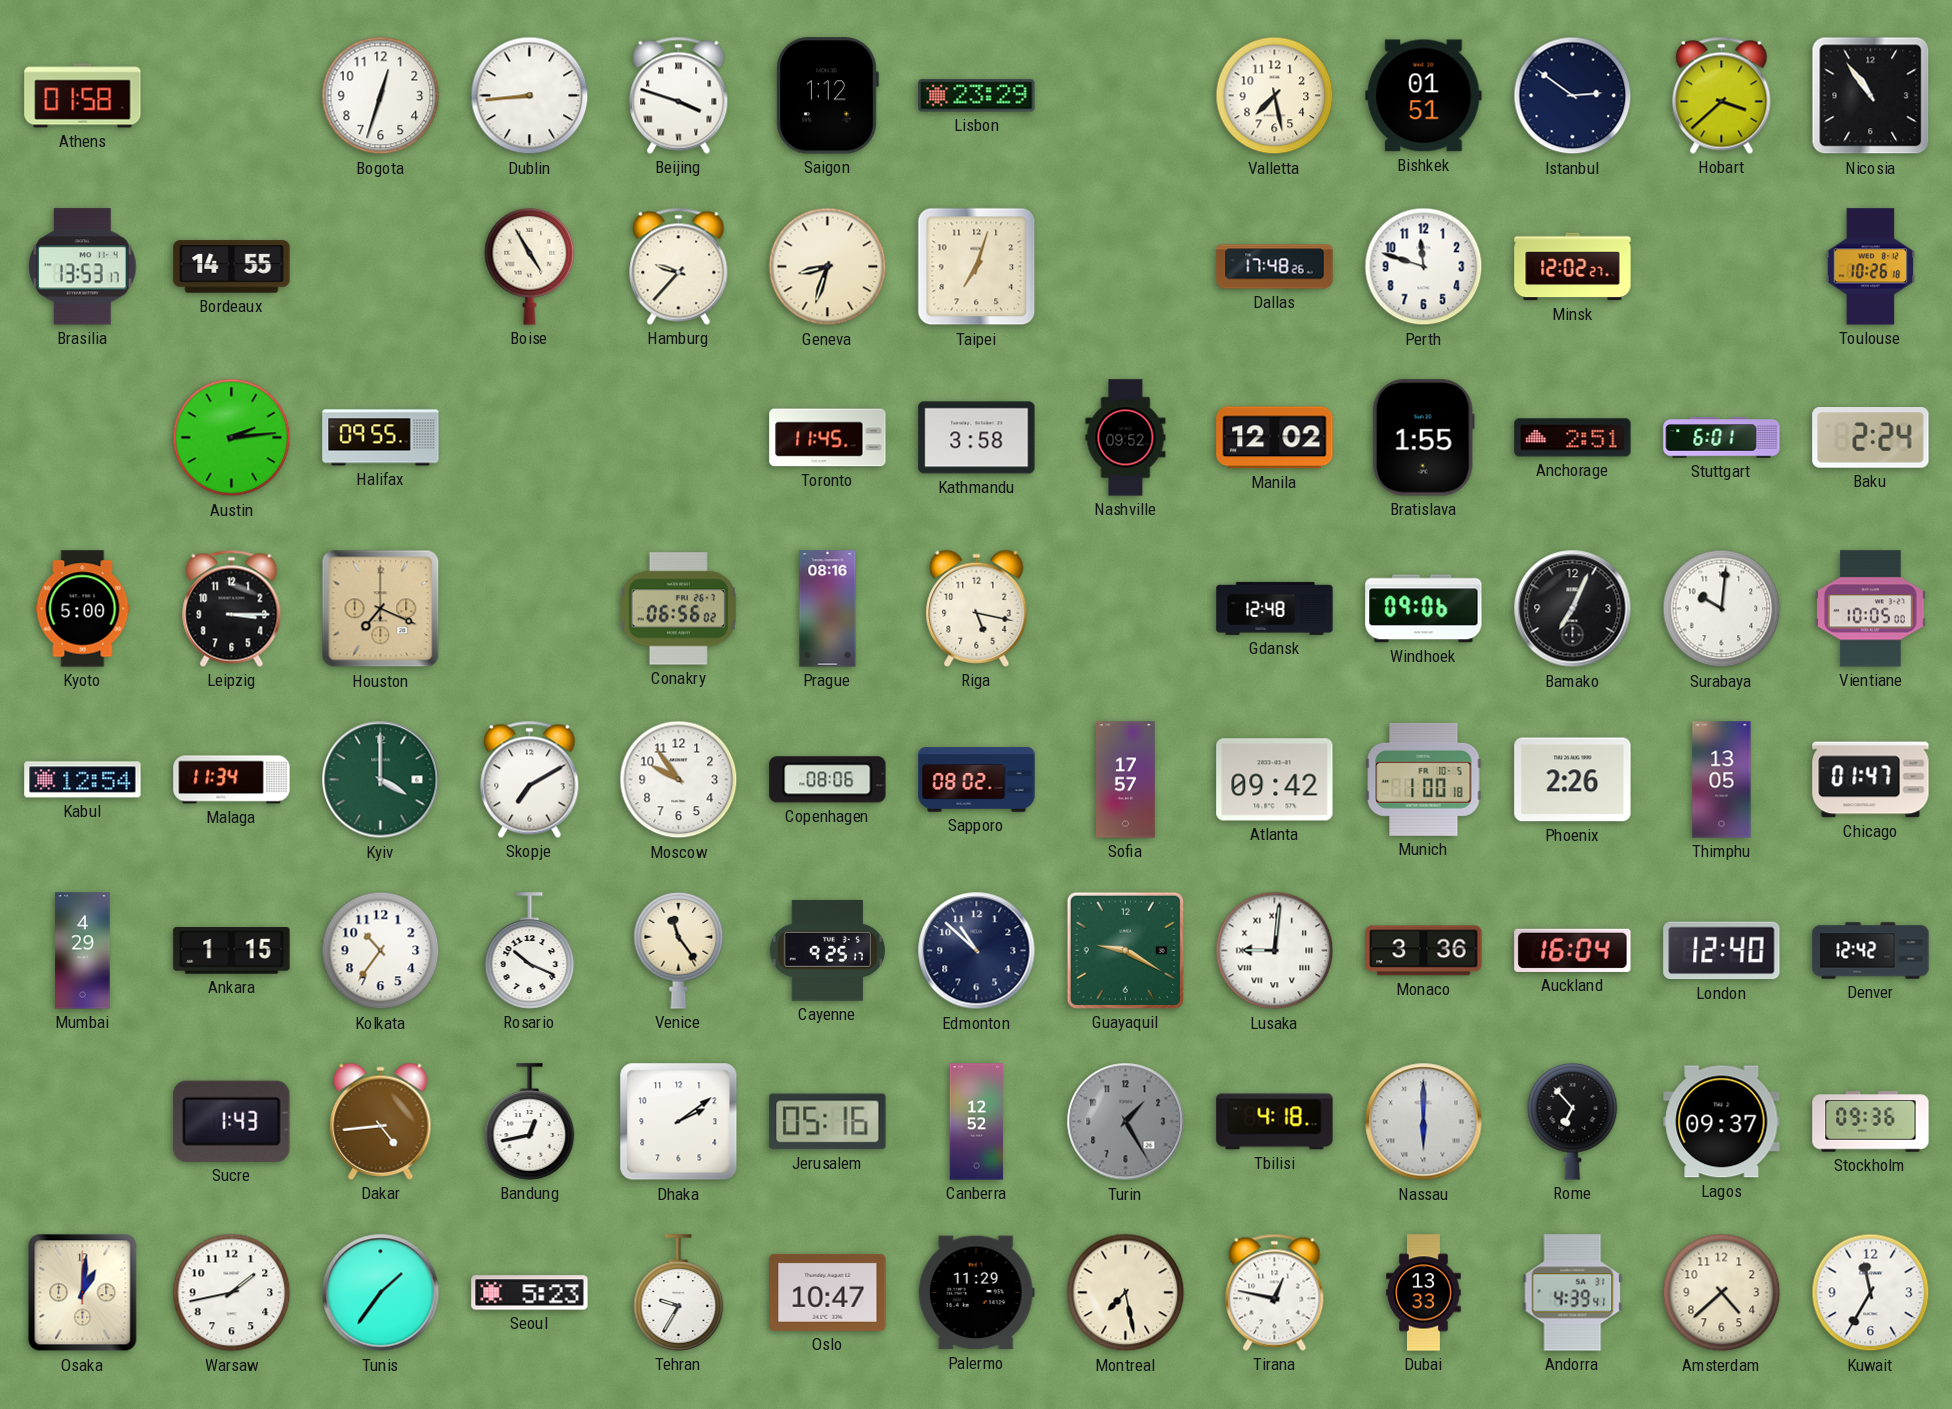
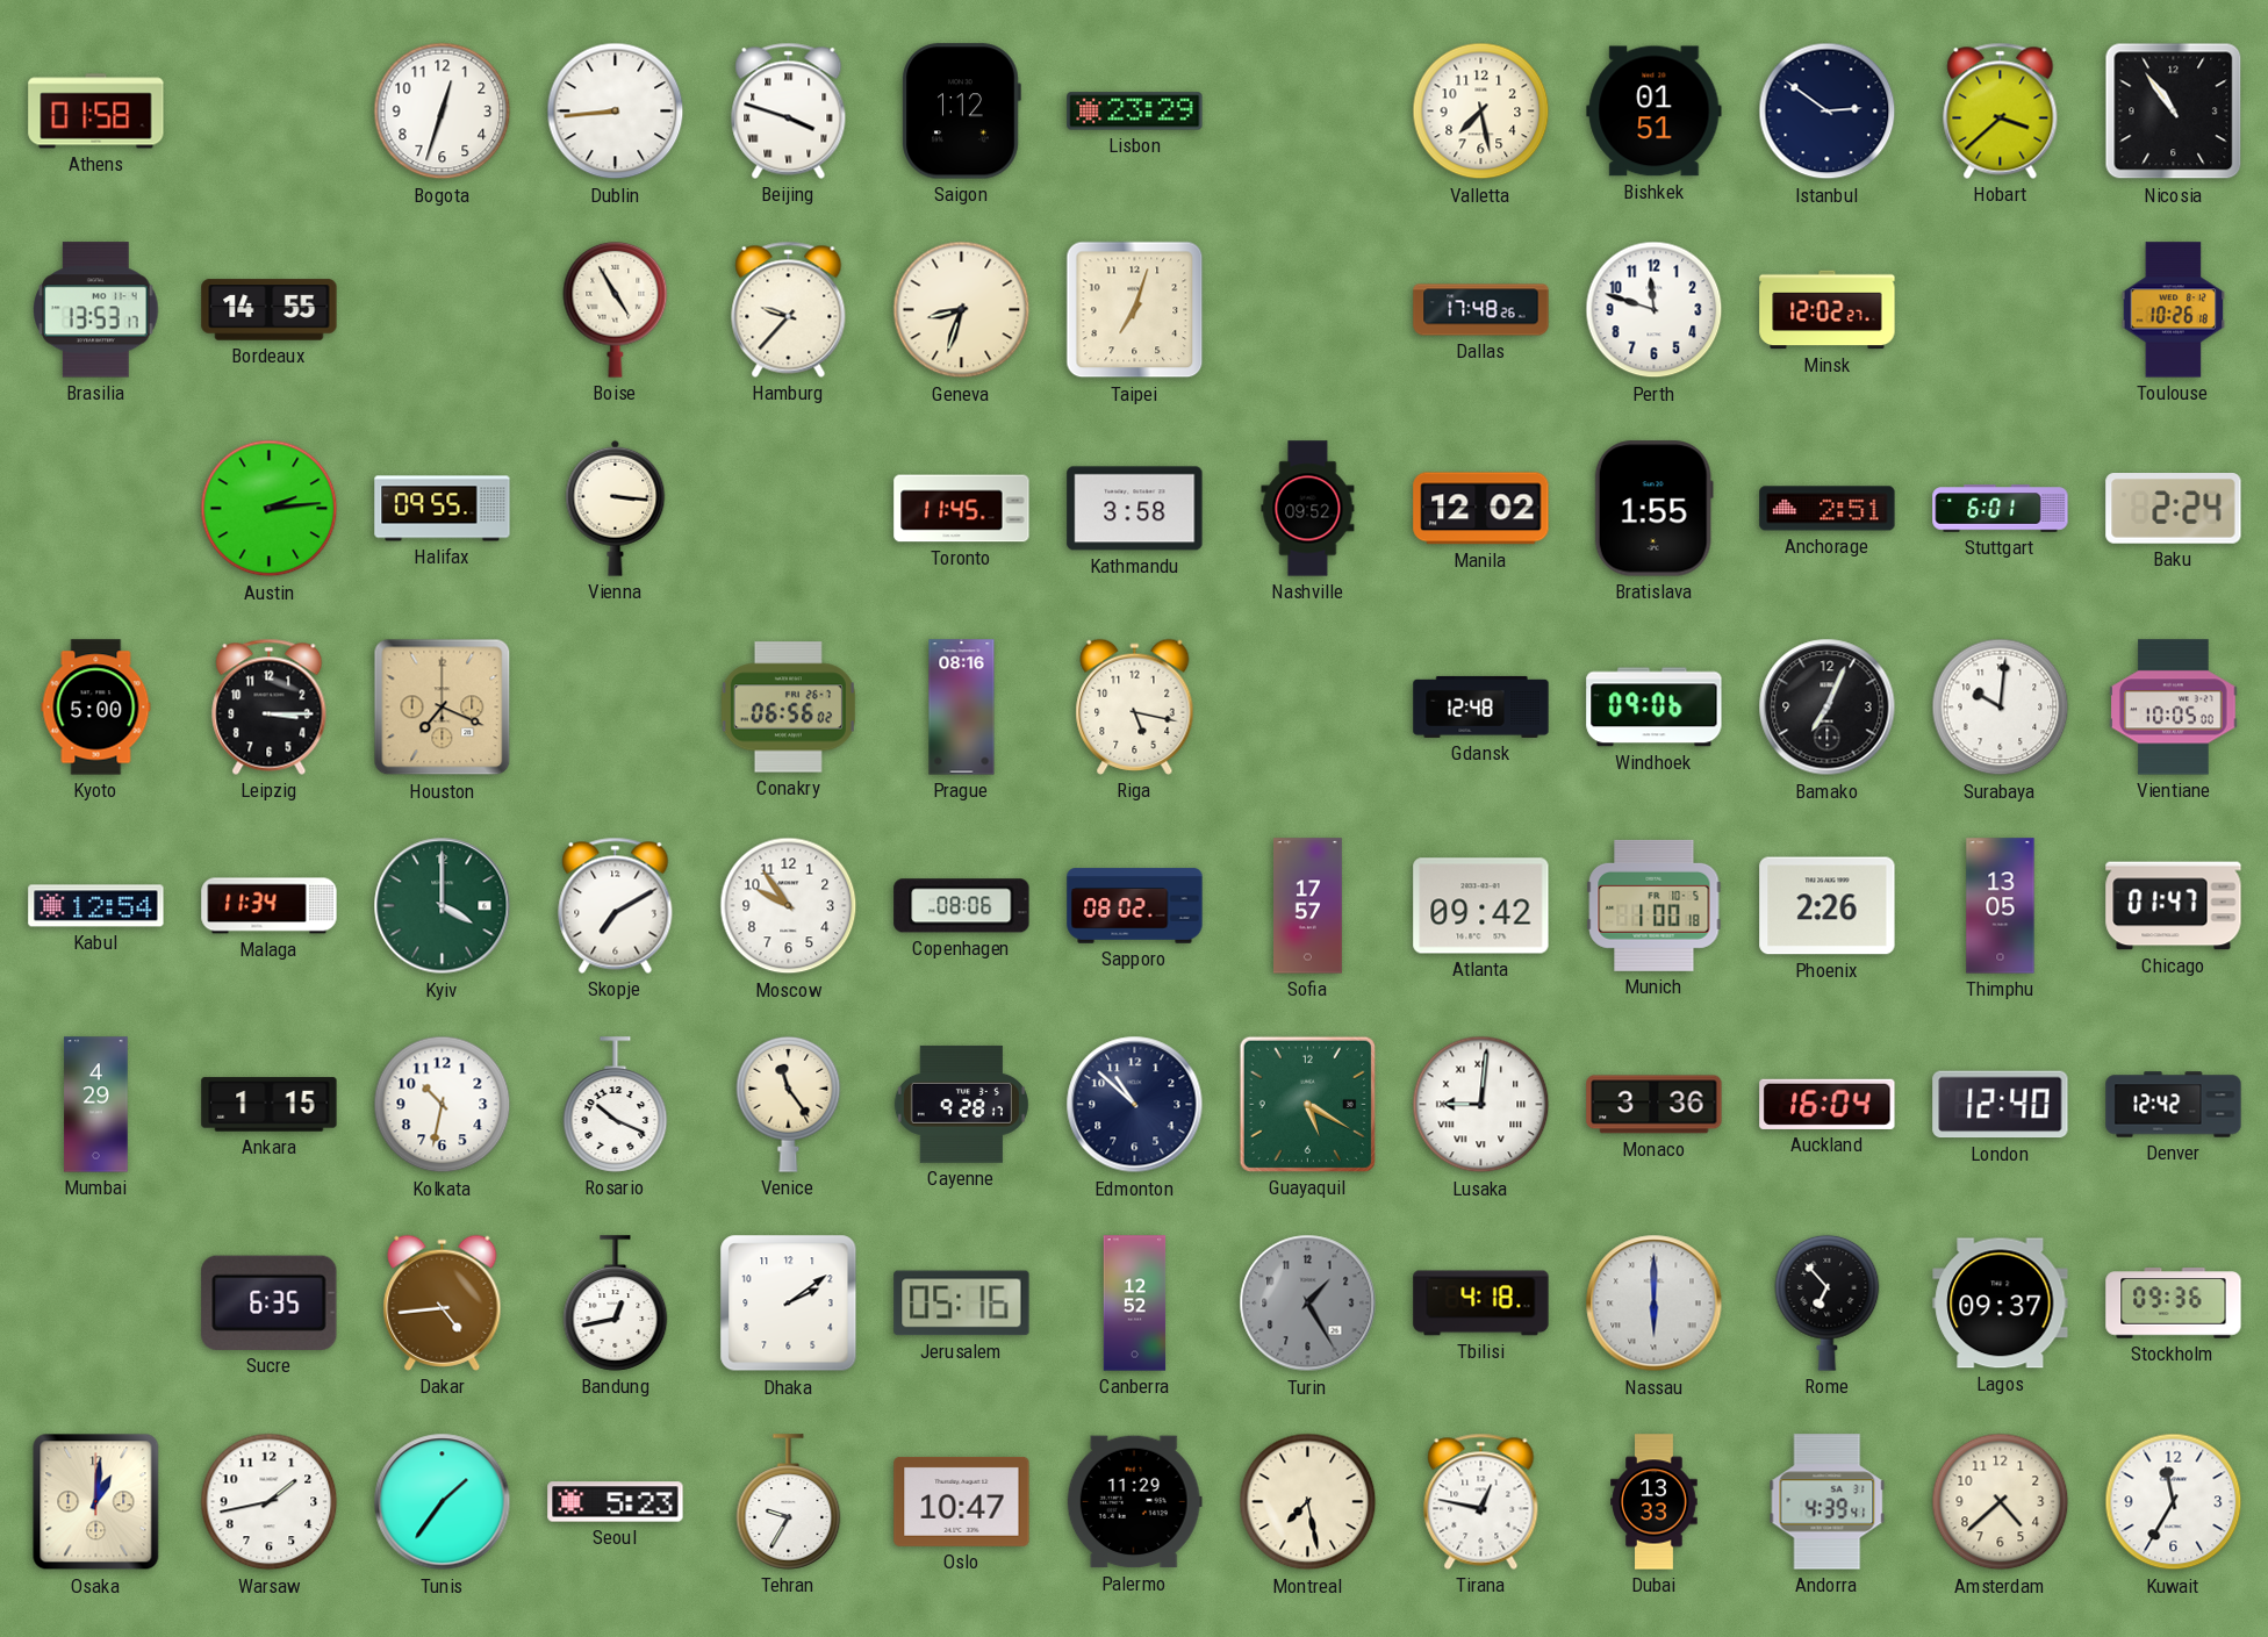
Vienna: none -> 3:16
Kolkata: 10:36 -> 10:32
Cayenne: 9:25 -> 9:28
Guayaquil: 9:20 -> 5:20
Sucre: 1:43 -> 6:35
